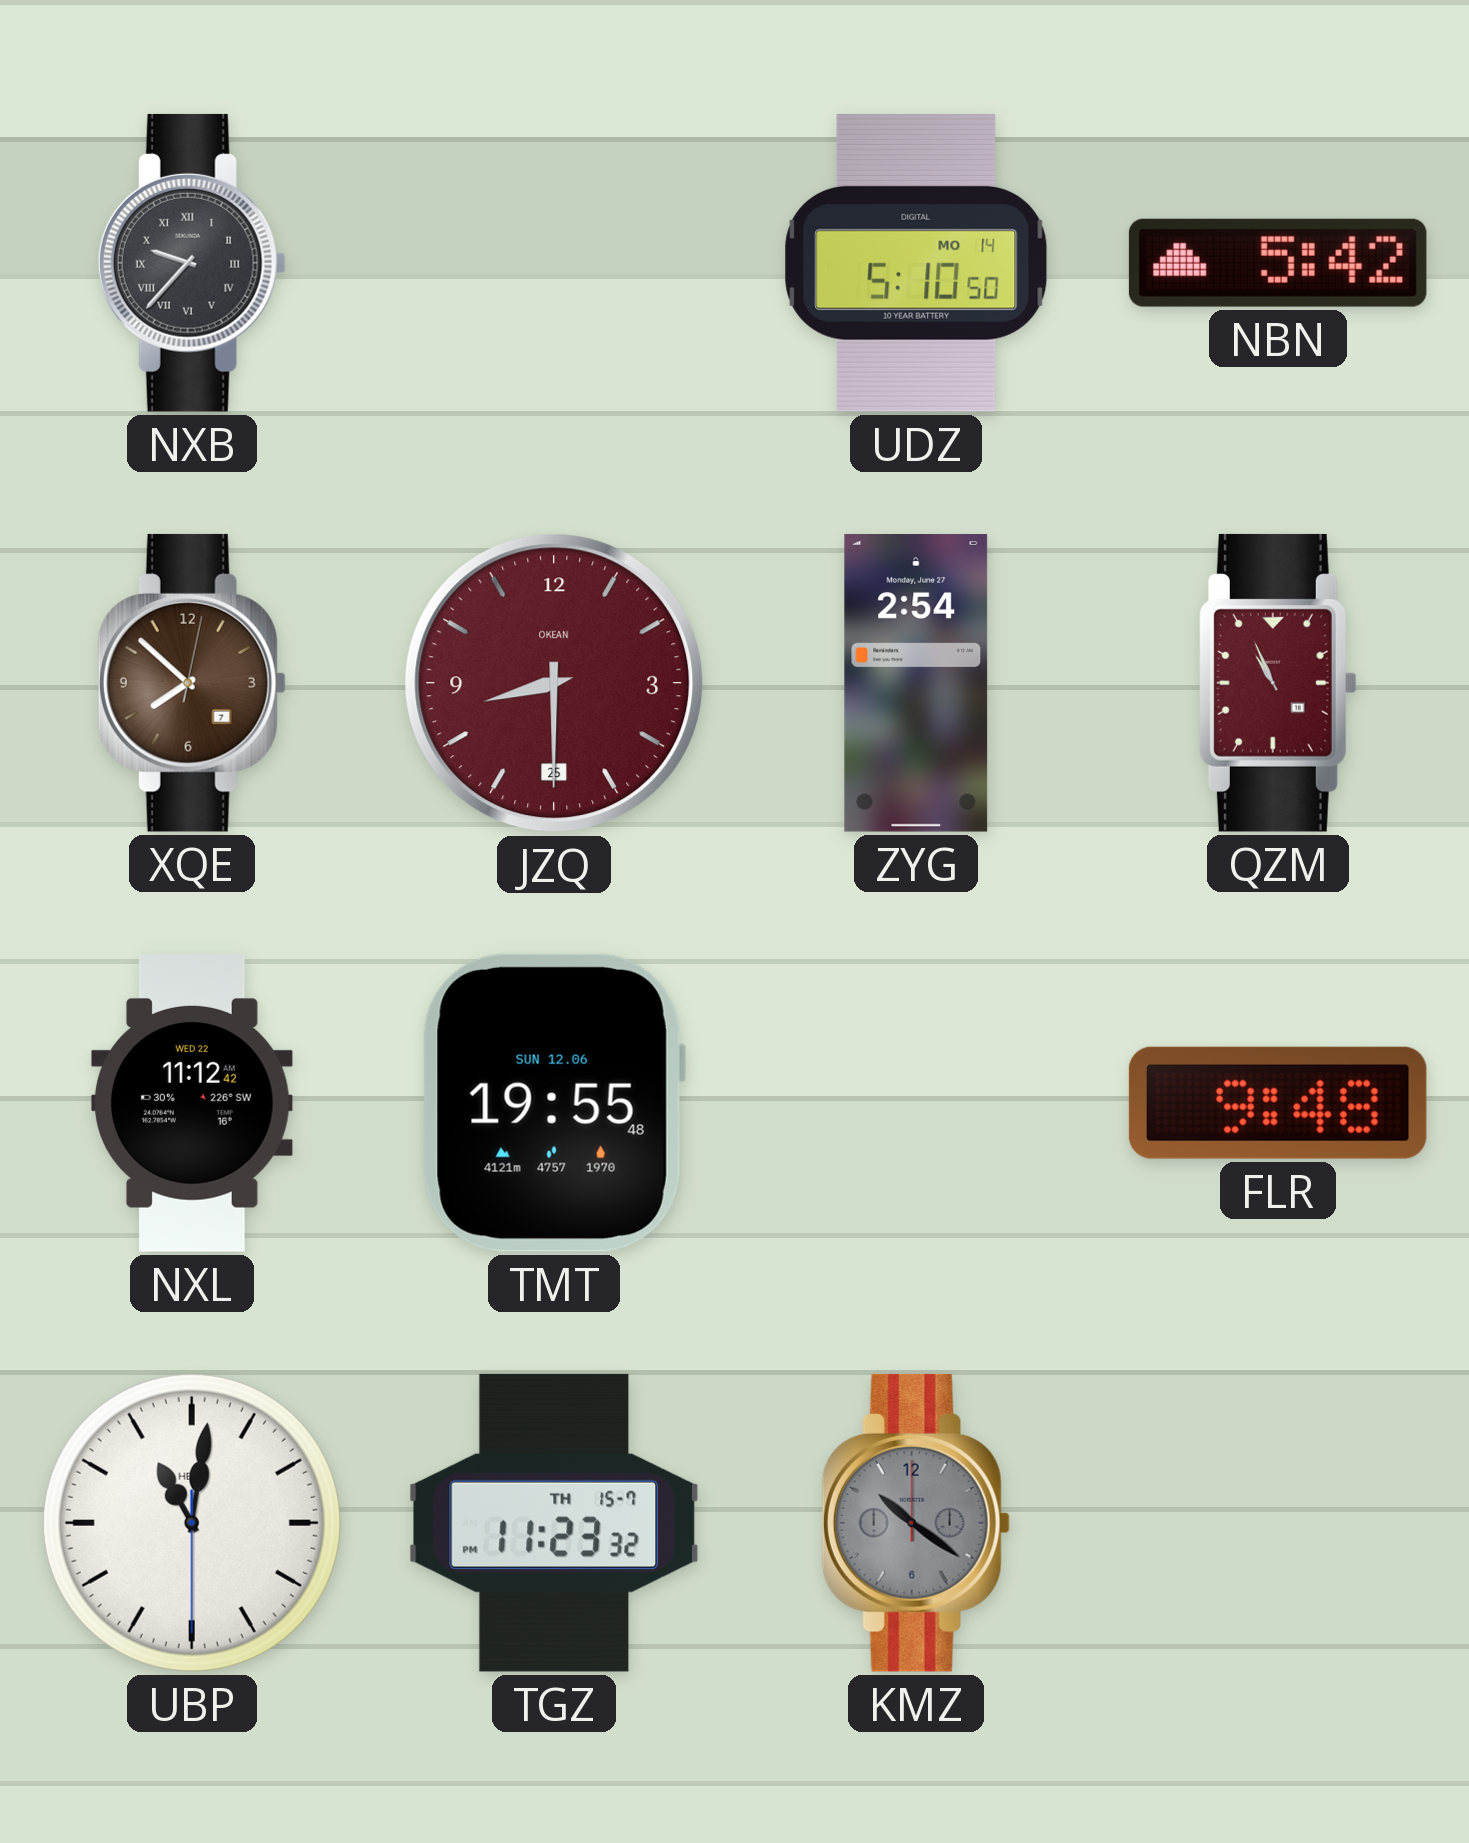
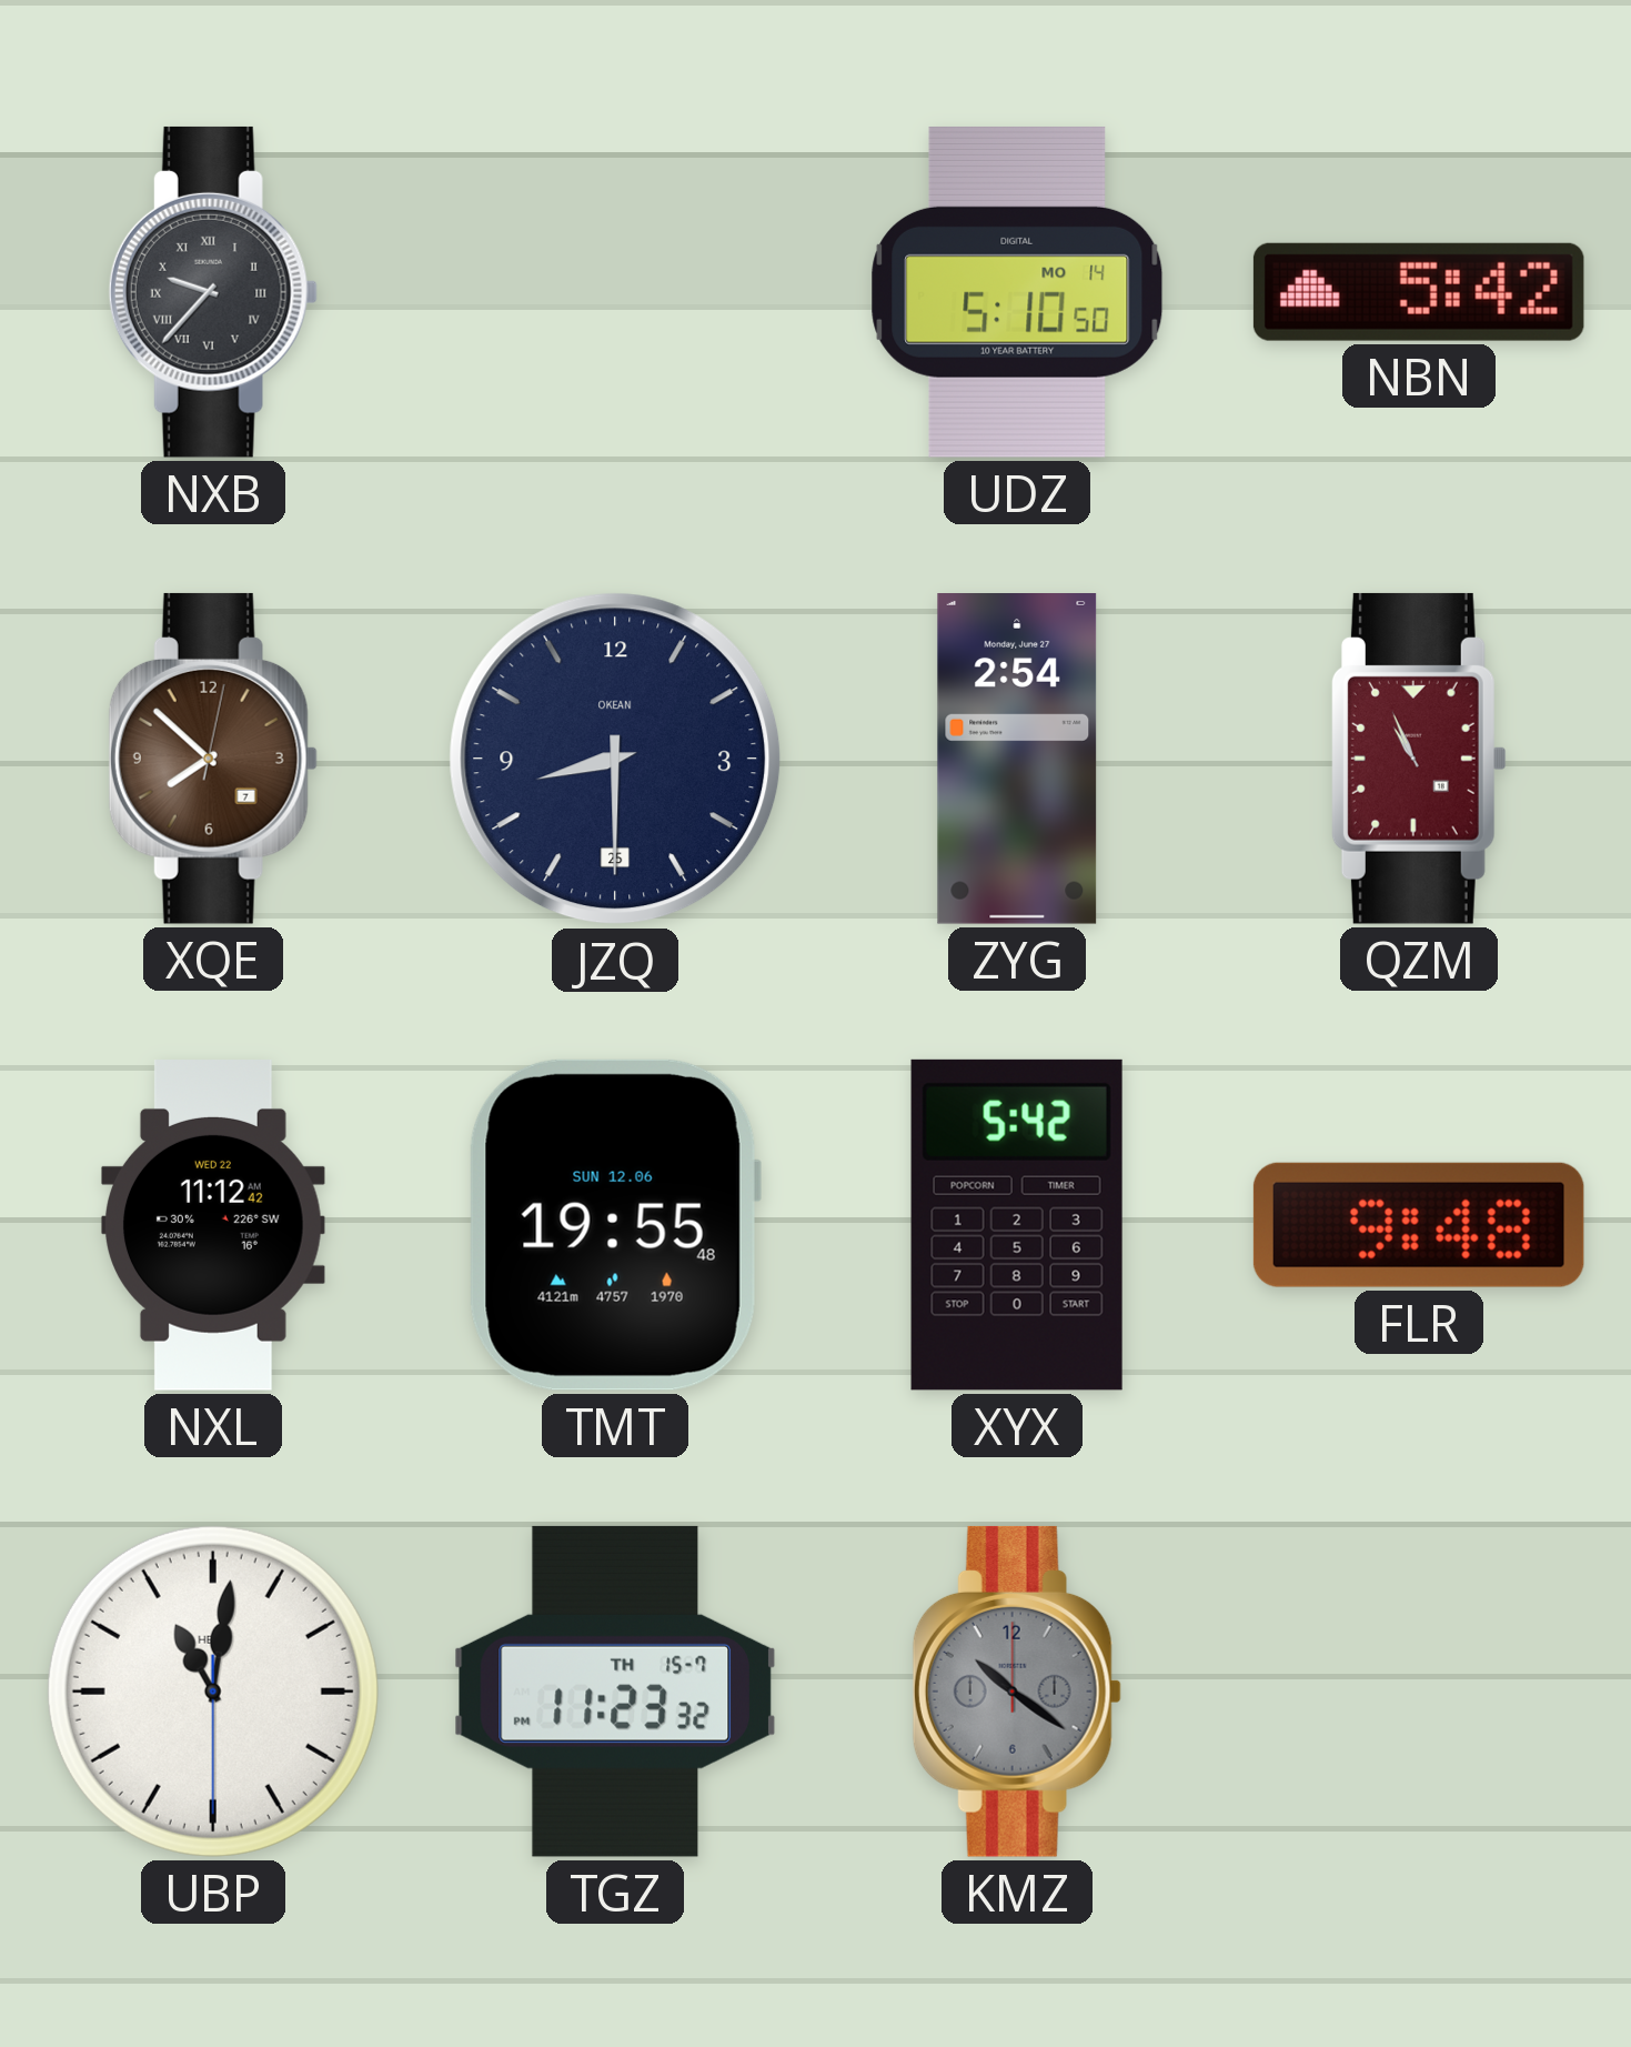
JZQ dial: burgundy -> navy
XYX: none -> 5:42
